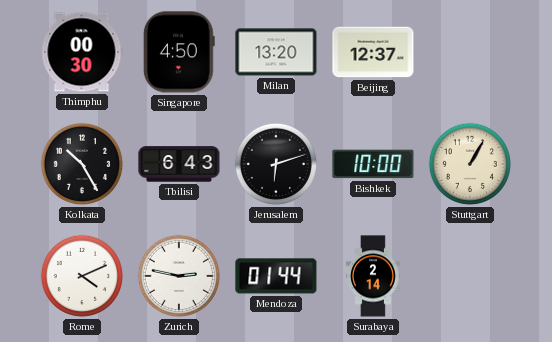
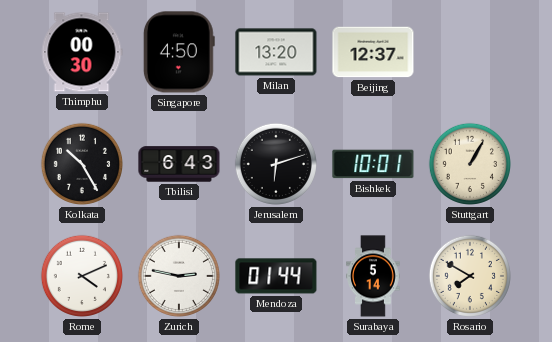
Bishkek: 10:00 -> 10:01
Surabaya: 2:14 -> 5:14
Rosario: none -> 7:50
